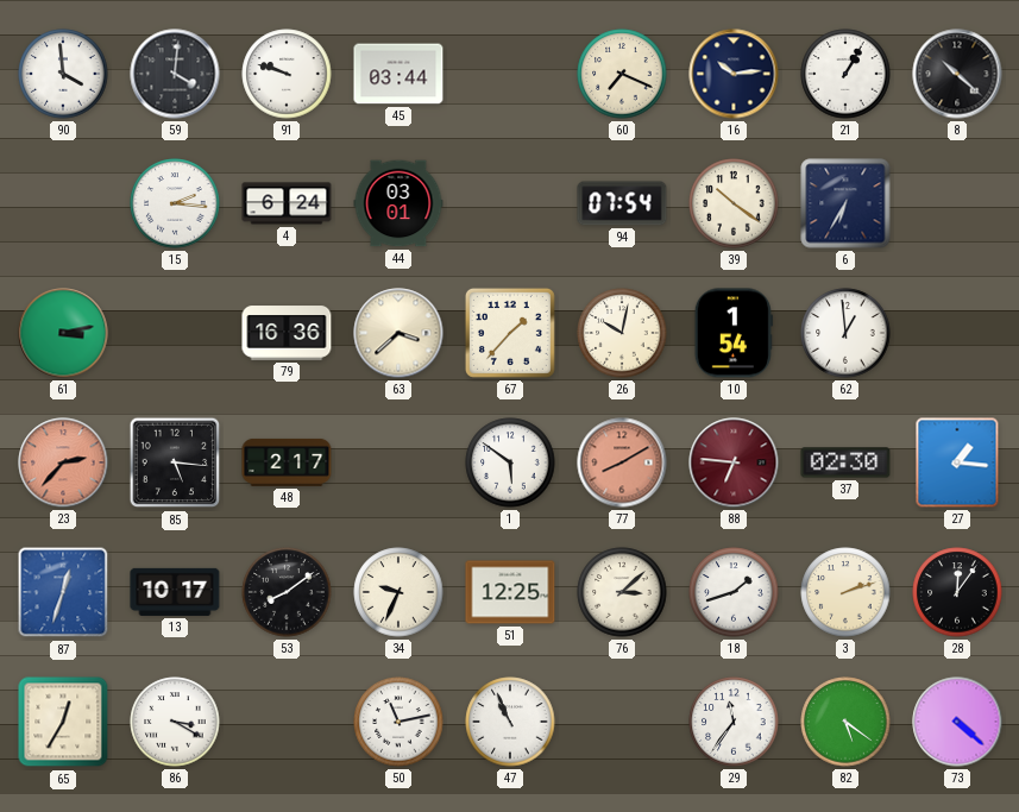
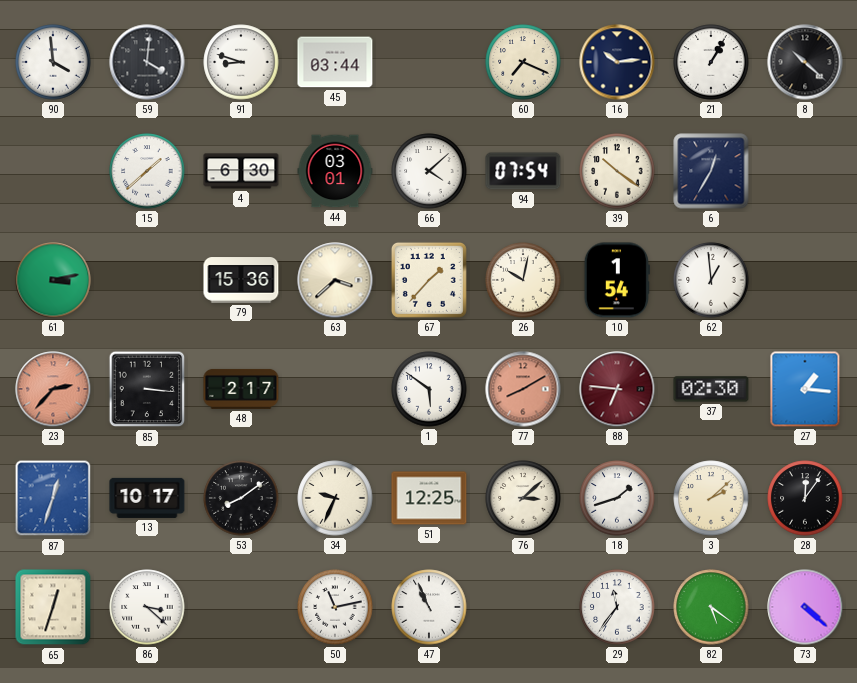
91: 9:48 -> 8:48
15: 2:16 -> 1:38
4: 6:24 -> 6:30
66: none -> 4:08
6: 6:35 -> 12:35
79: 16:36 -> 15:36
85: 5:16 -> 3:16
3: 2:12 -> 2:08
65: 12:35 -> 12:33
86: 3:20 -> 3:22
